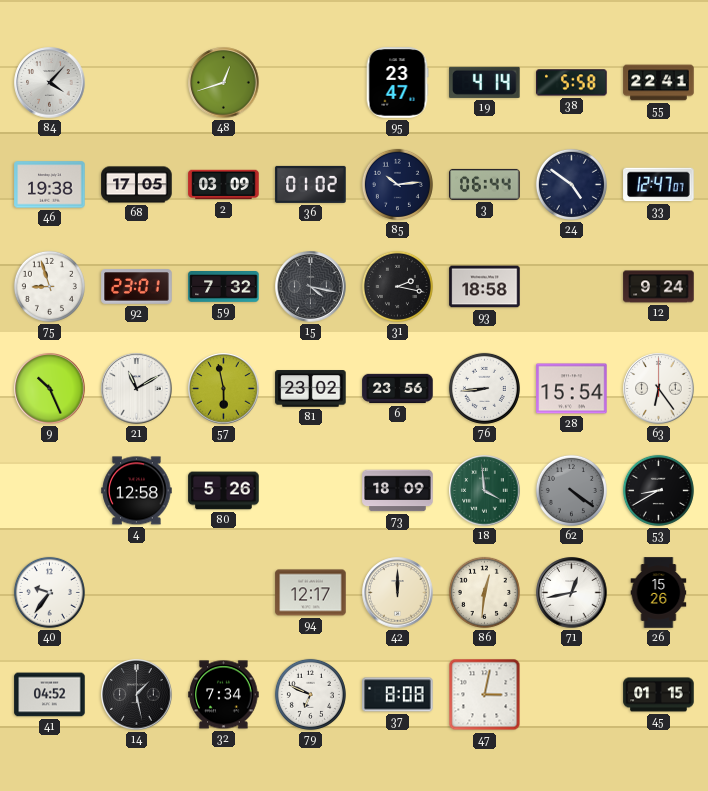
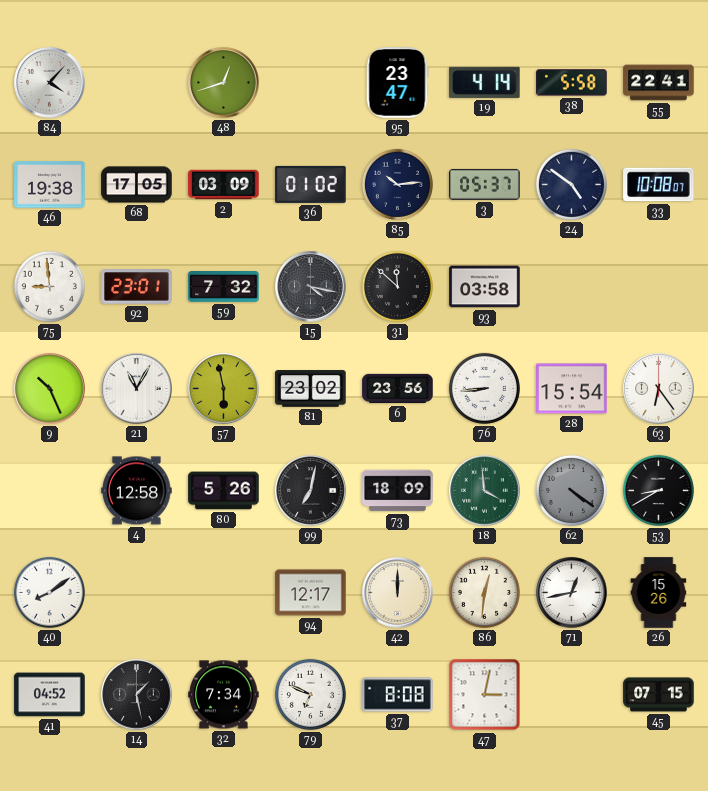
3: 06:44 -> 05:37
33: 12:47 -> 10:08
75: 8:57 -> 8:59
31: 2:17 -> 11:52
93: 18:58 -> 03:58
12: 9:24 -> none
21: 11:10 -> 11:05
99: none -> 7:02
40: 9:36 -> 8:09
45: 01:15 -> 07:15
